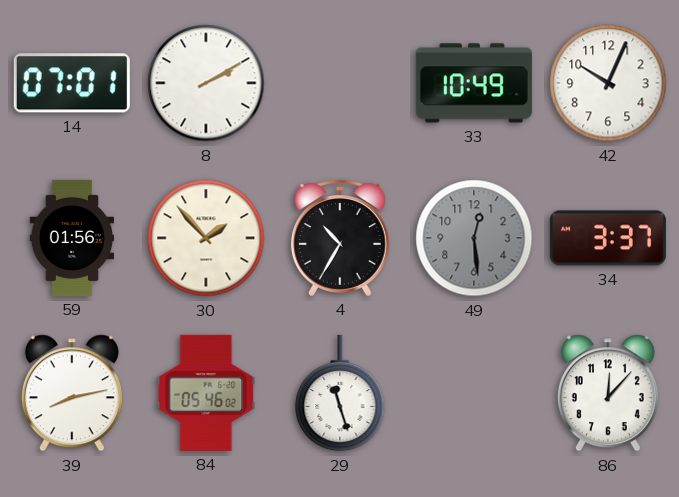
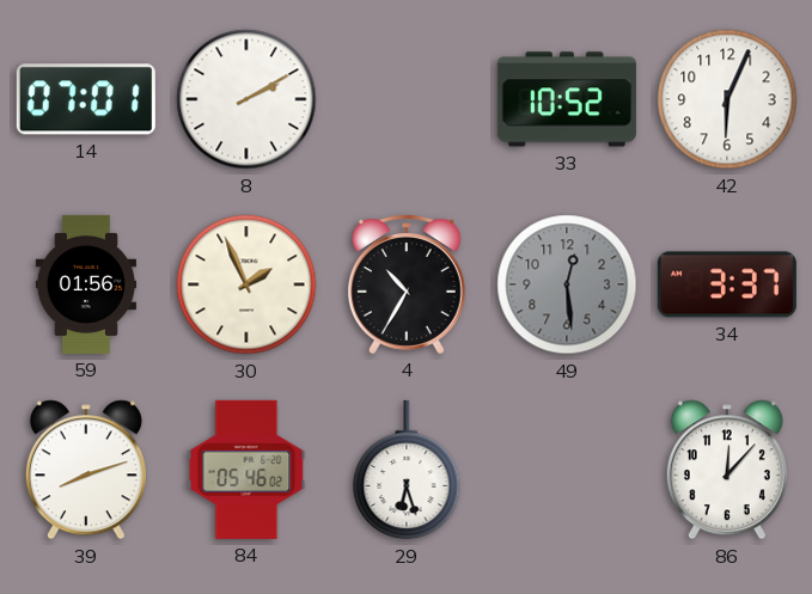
33: 10:49 -> 10:52
42: 10:04 -> 6:04
30: 1:53 -> 1:56
39: 8:13 -> 8:12
29: 11:27 -> 6:27
